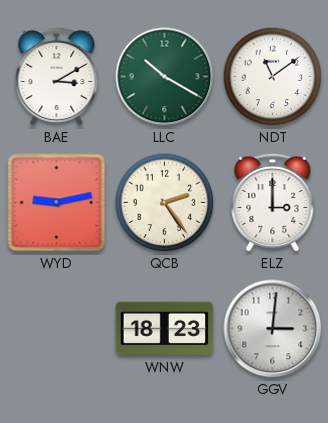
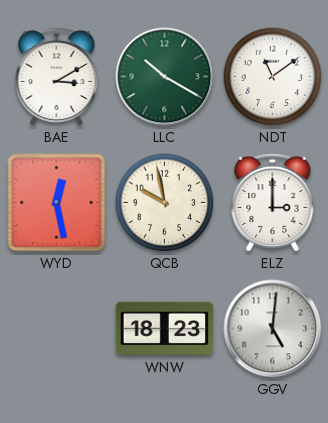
WYD: 9:13 -> 12:28
QCB: 2:24 -> 9:58
GGV: 3:01 -> 5:01
